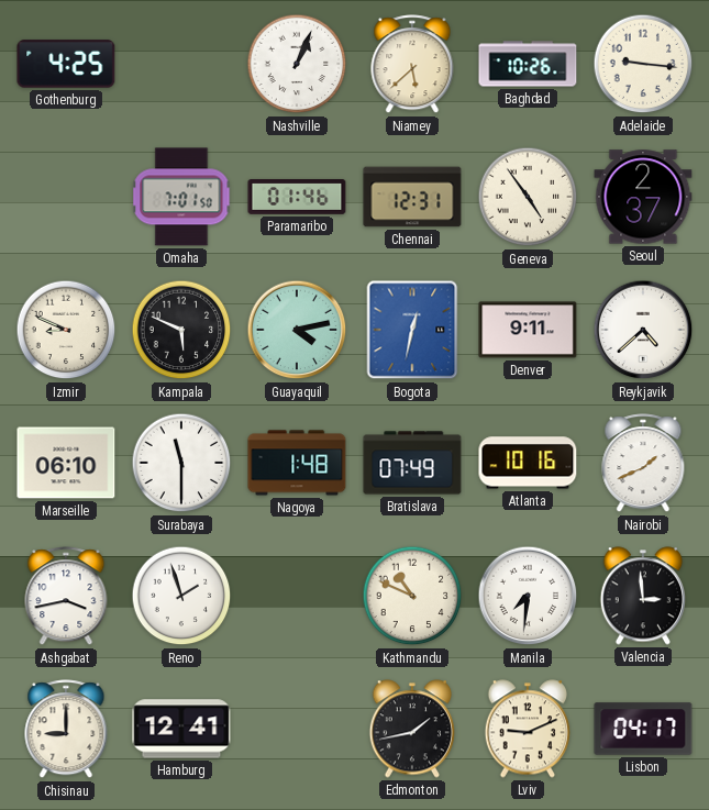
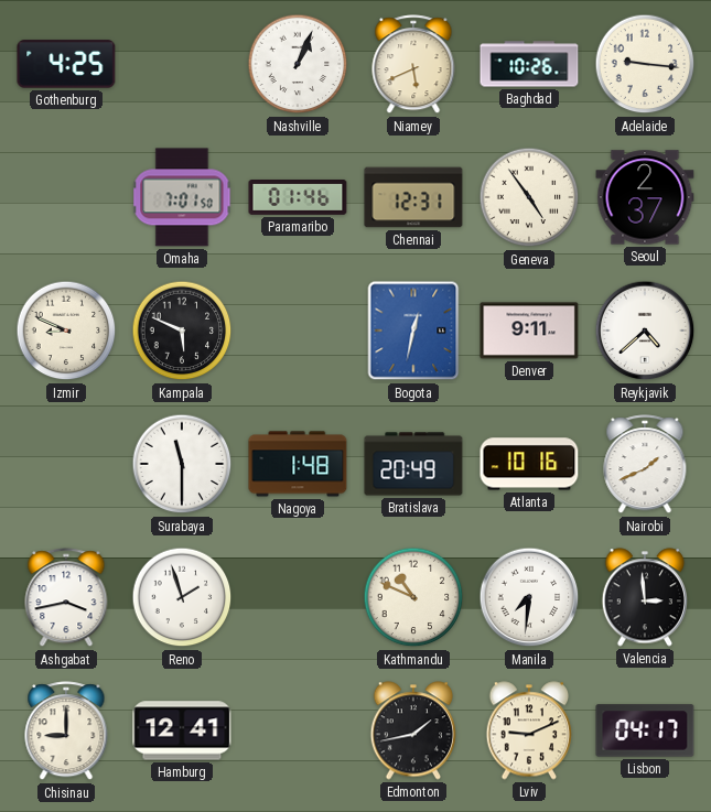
Niamey: 5:38 -> 5:41
Guayaquil: 4:13 -> none
Marseille: 06:10 -> none
Bratislava: 07:49 -> 20:49
